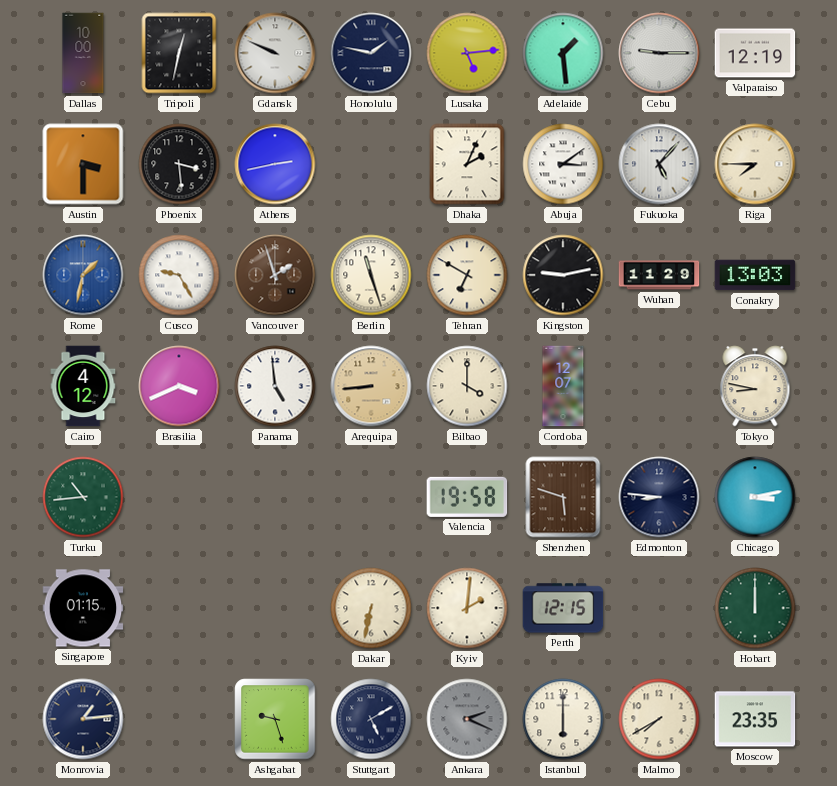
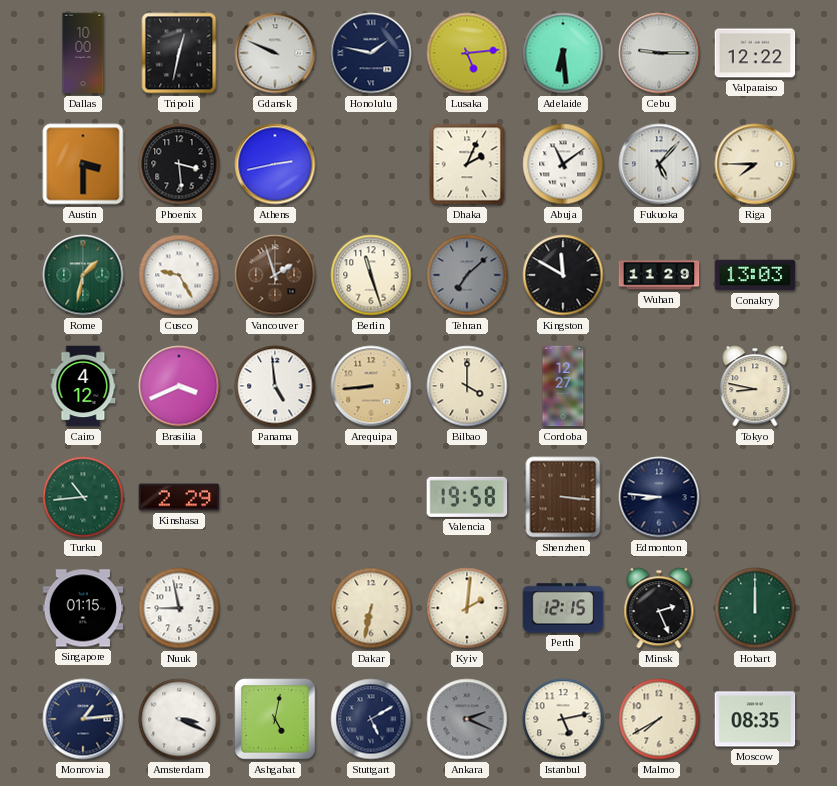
Adelaide: 1:29 -> 6:29
Valparaiso: 12:19 -> 12:22
Abuja: 3:09 -> 11:09
Rome dial: blue -> green
Tehran: 6:50 -> 7:08
Tehran dial: cream -> grey
Kingston: 9:13 -> 11:50
Cordoba: 12:07 -> 12:27
Kinshasa: none -> 2:29
Shenzhen: 5:48 -> 3:16
Chicago: 3:13 -> none
Nuuk: none -> 8:58
Minsk: none -> 2:26
Amsterdam: none -> 3:19
Ashgabat: 9:27 -> 5:02
Istanbul: 6:00 -> 5:13
Moscow: 23:35 -> 08:35
